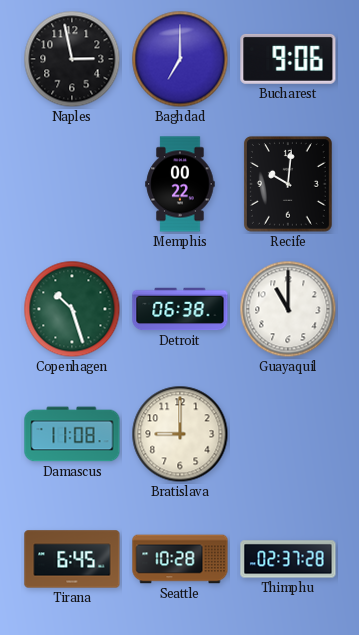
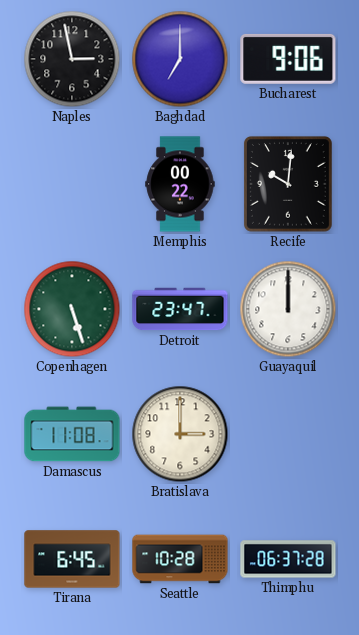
Copenhagen: 10:27 -> 5:27
Detroit: 06:38 -> 23:47
Guayaquil: 11:00 -> 12:00
Bratislava: 9:00 -> 3:00
Thimphu: 02:37 -> 06:37
